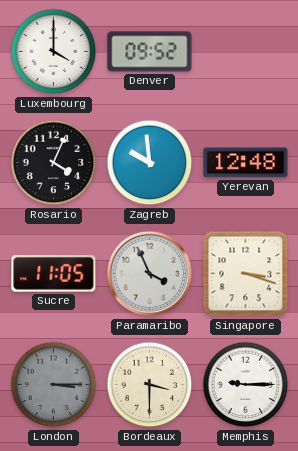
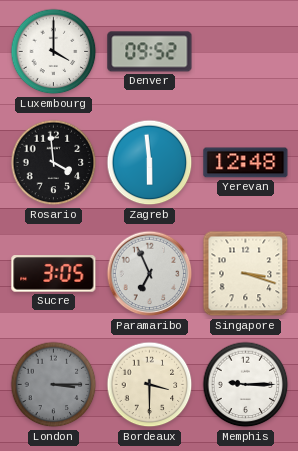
Rosario: 4:04 -> 3:59
Zagreb: 9:59 -> 5:59
Sucre: 11:05 -> 3:05
Paramaribo: 3:56 -> 6:56
